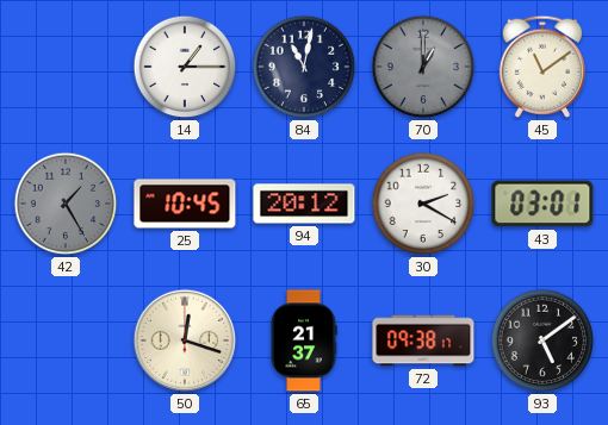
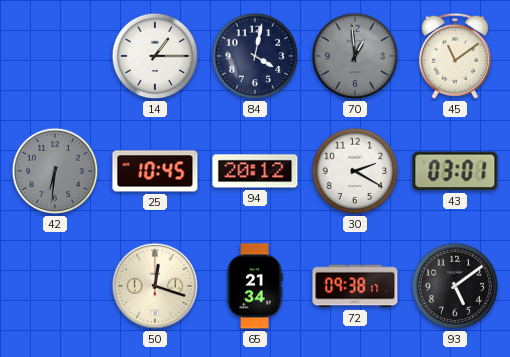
84: 11:02 -> 4:02
70: 1:00 -> 12:59
42: 1:25 -> 6:31
65: 21:37 -> 21:34
